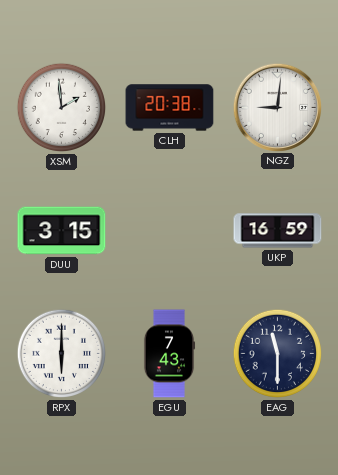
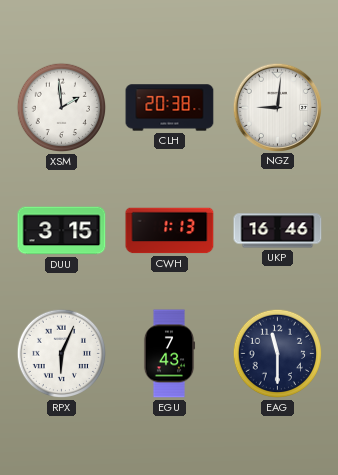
CWH: none -> 1:13
UKP: 16:59 -> 16:46
RPX: 6:00 -> 6:04
